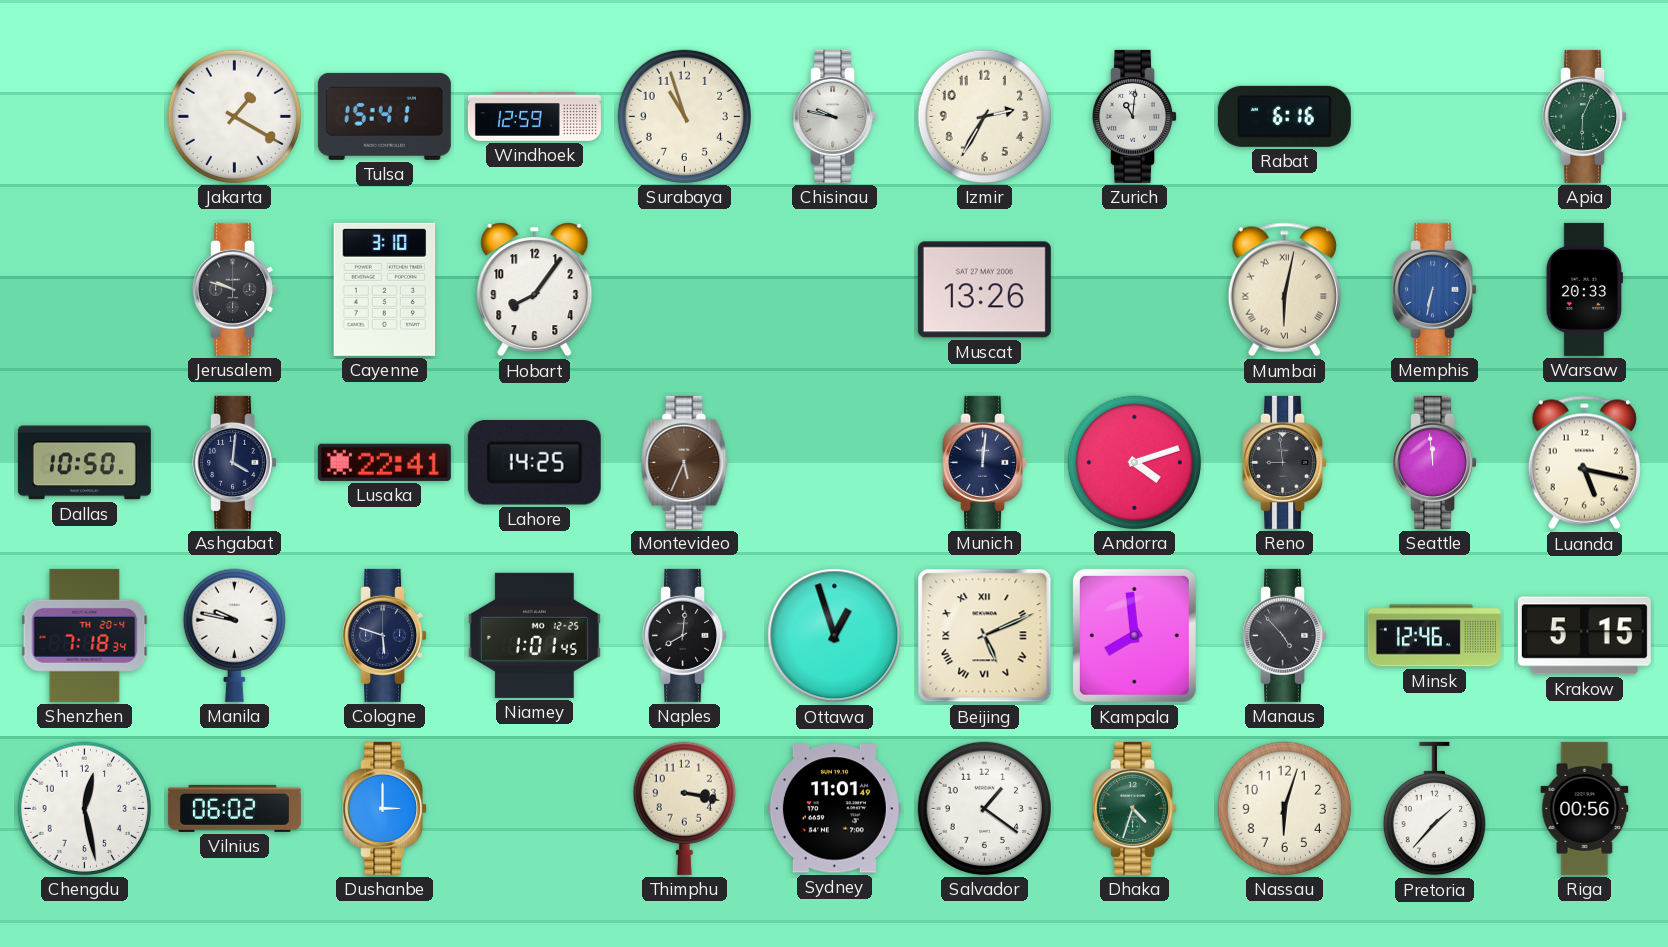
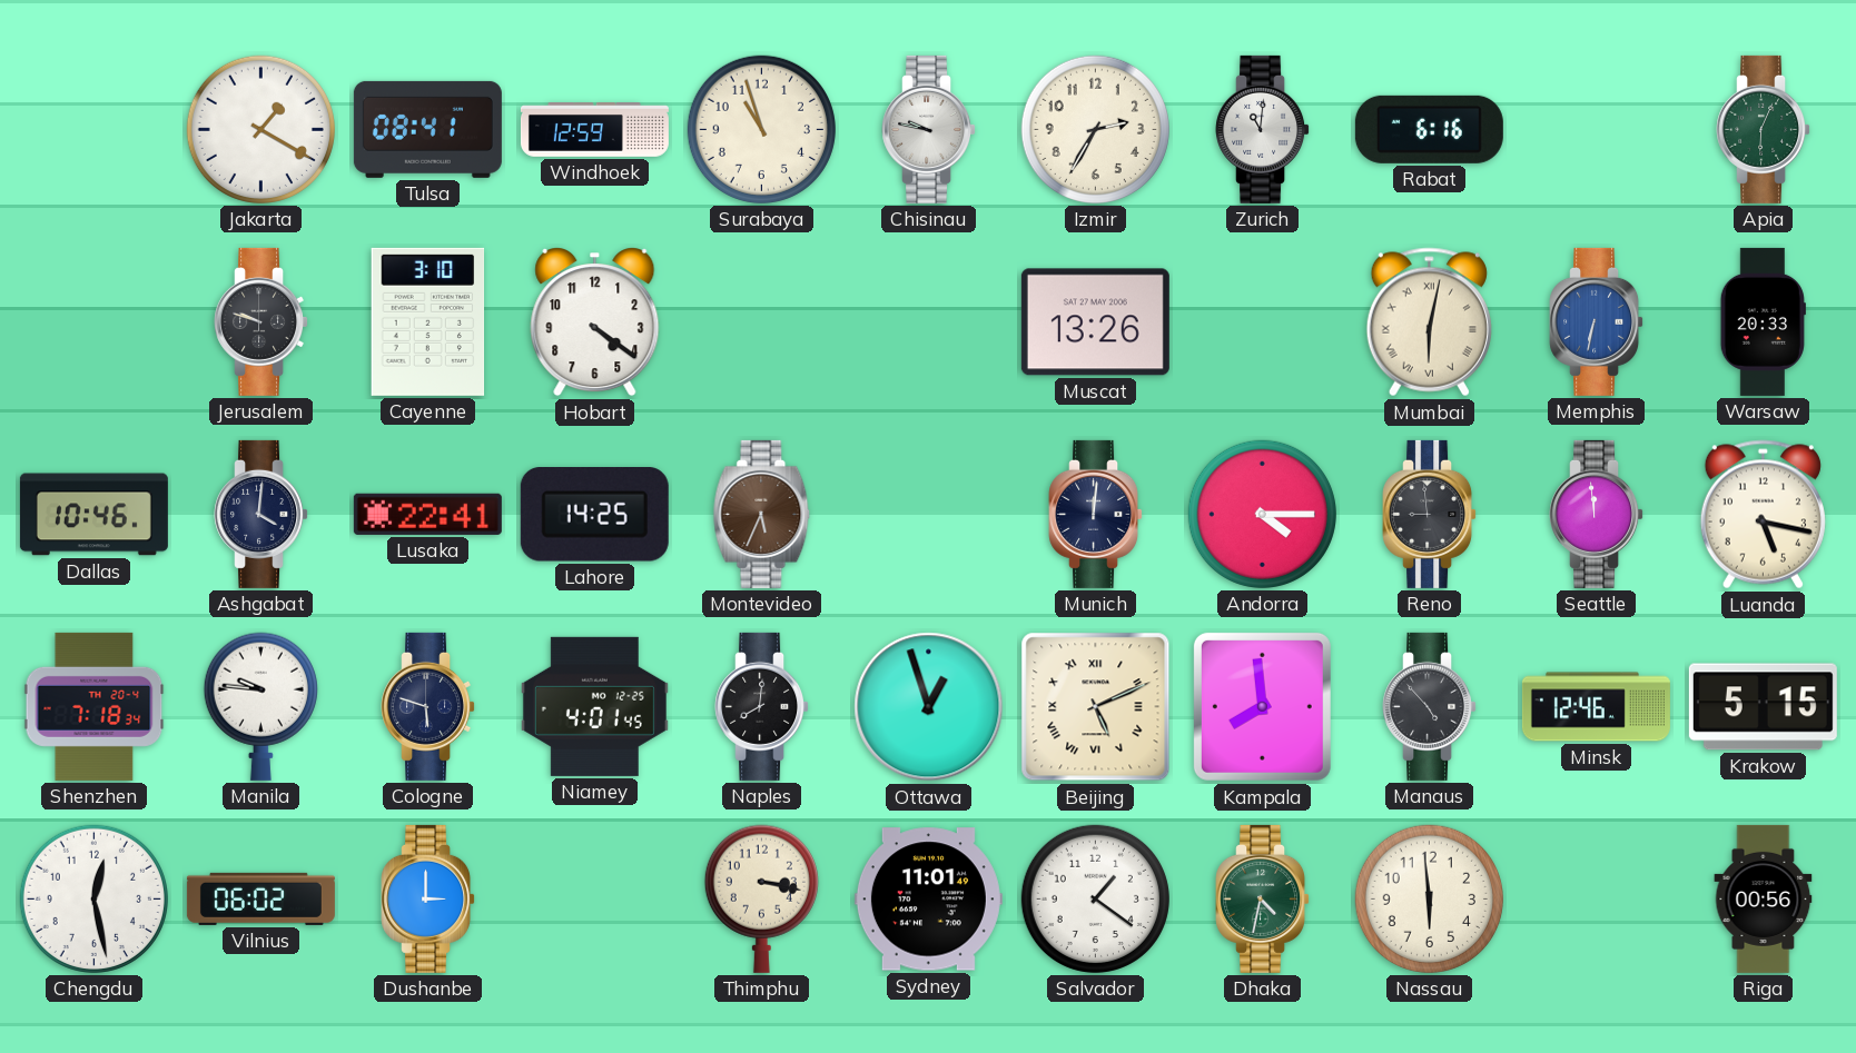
Tulsa: 15:41 -> 08:41
Hobart: 8:06 -> 4:21
Dallas: 10:50 -> 10:46
Andorra: 4:12 -> 4:15
Manila: 9:47 -> 9:46
Niamey: 1:01 -> 4:01
Dhaka: 4:33 -> 4:32
Nassau: 6:03 -> 5:59
Pretoria: 1:37 -> none
